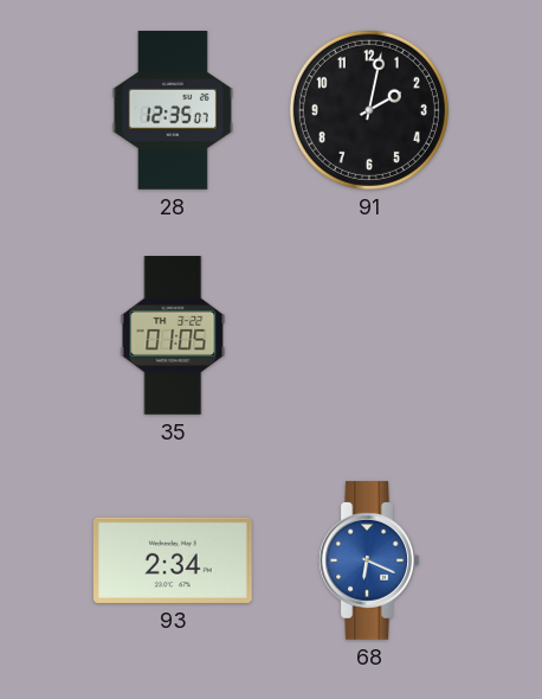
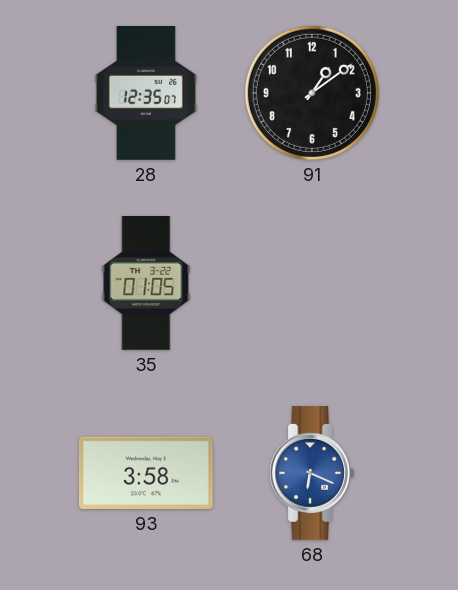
91: 2:02 -> 1:09
93: 2:34 -> 3:58
